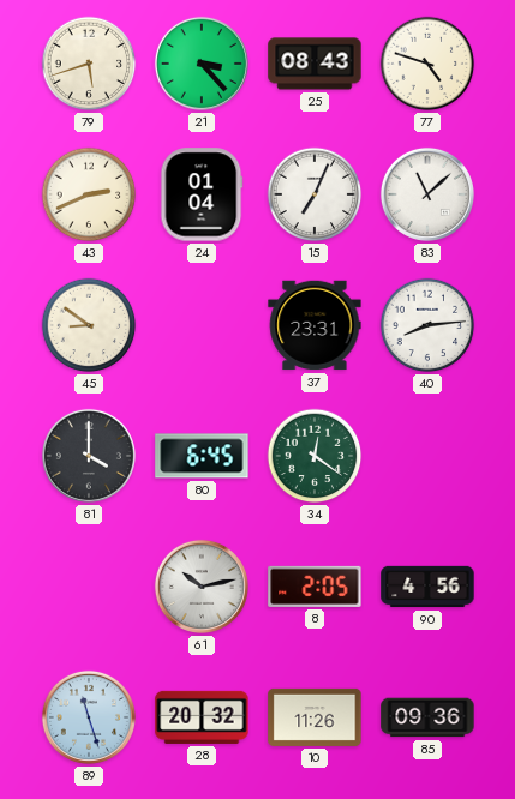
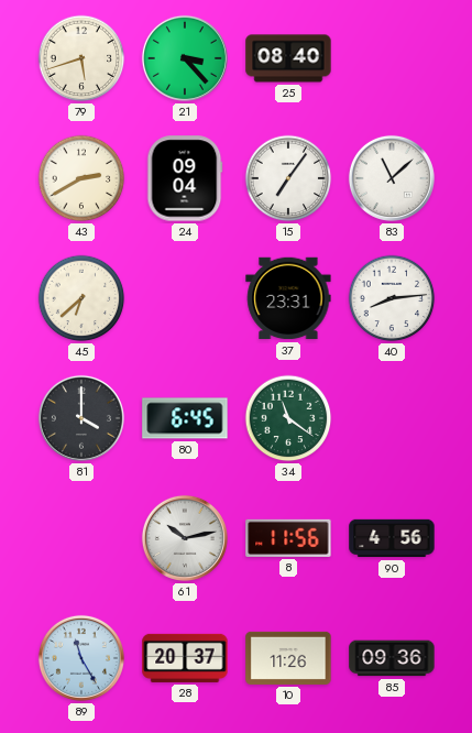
25: 08:43 -> 08:40
77: 4:48 -> none
43: 2:41 -> 2:40
24: 01:04 -> 09:04
15: 7:04 -> 7:06
45: 8:51 -> 6:38
34: 12:21 -> 11:21
8: 2:05 -> 11:56
89: 11:27 -> 11:25
28: 20:32 -> 20:37
